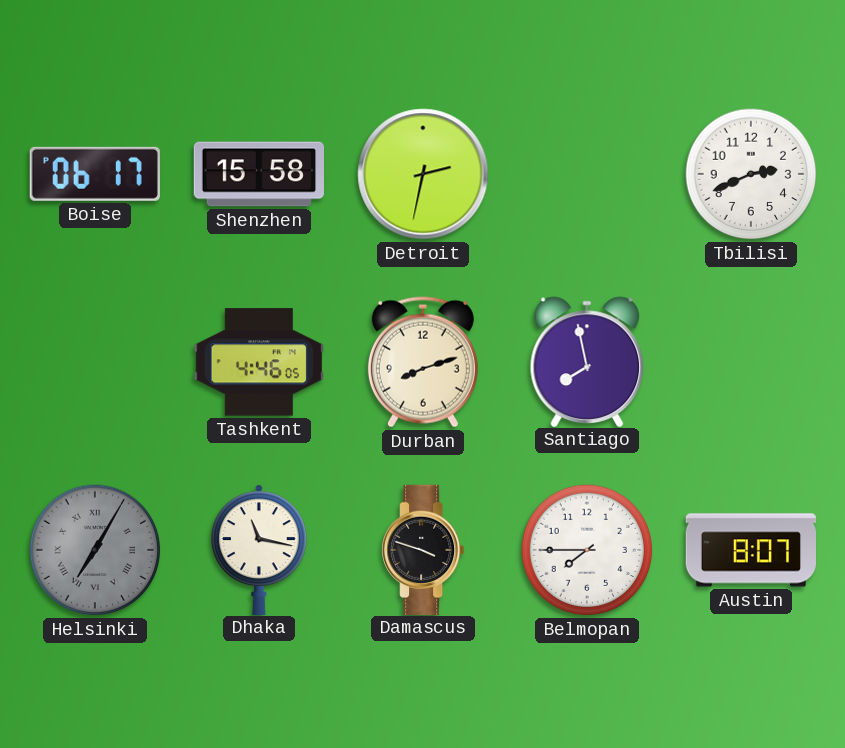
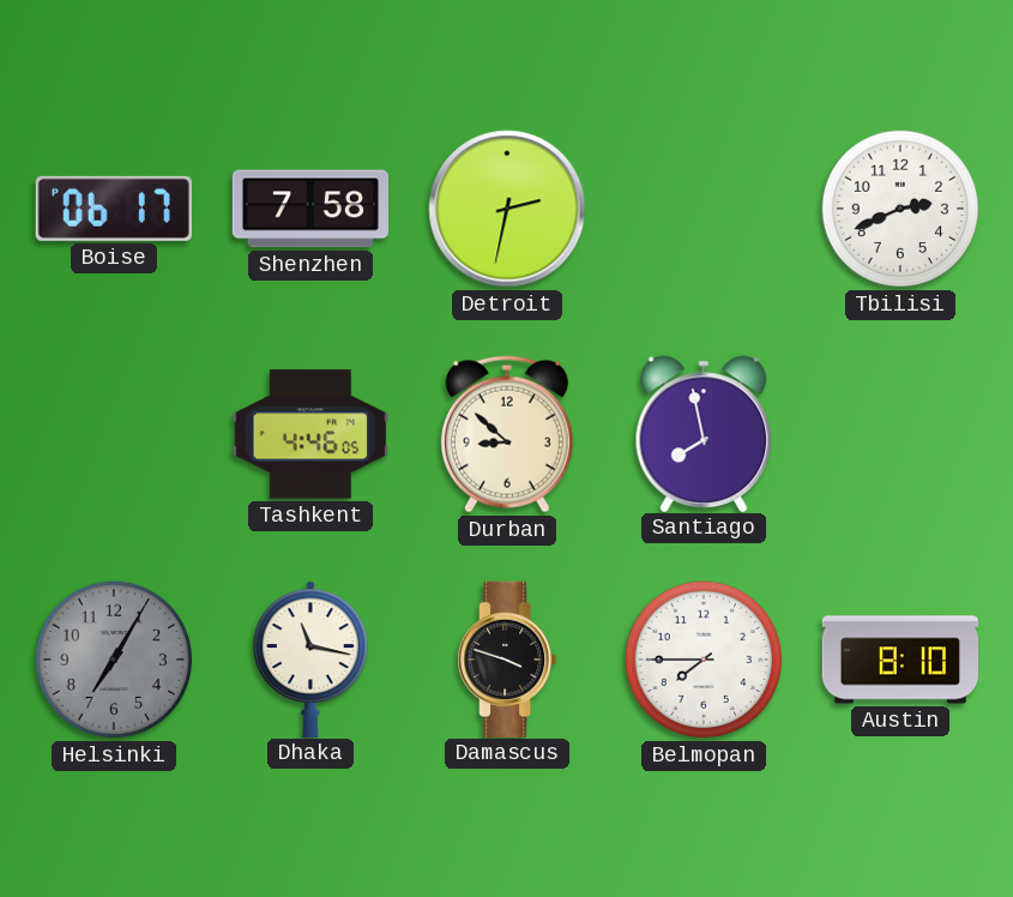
Shenzhen: 15:58 -> 7:58
Durban: 8:12 -> 8:52
Helsinki numerals: Roman -> Arabic
Austin: 8:07 -> 8:10
